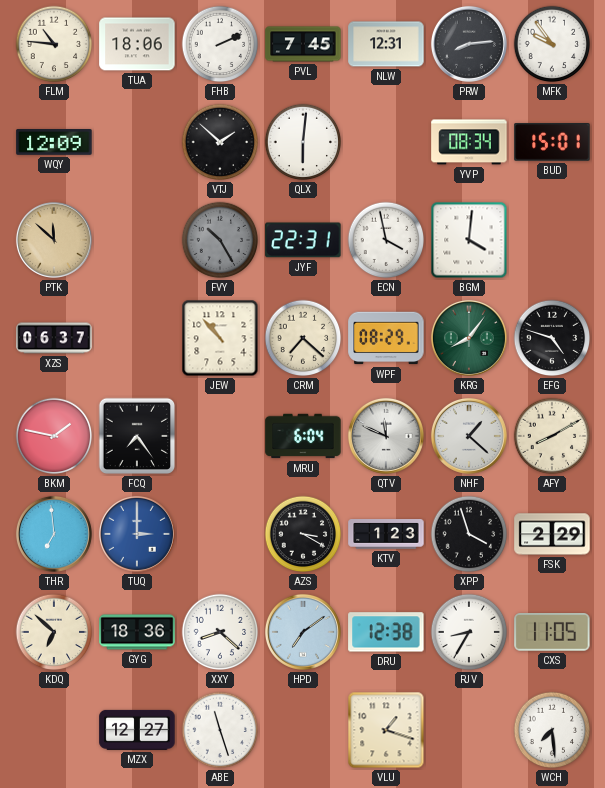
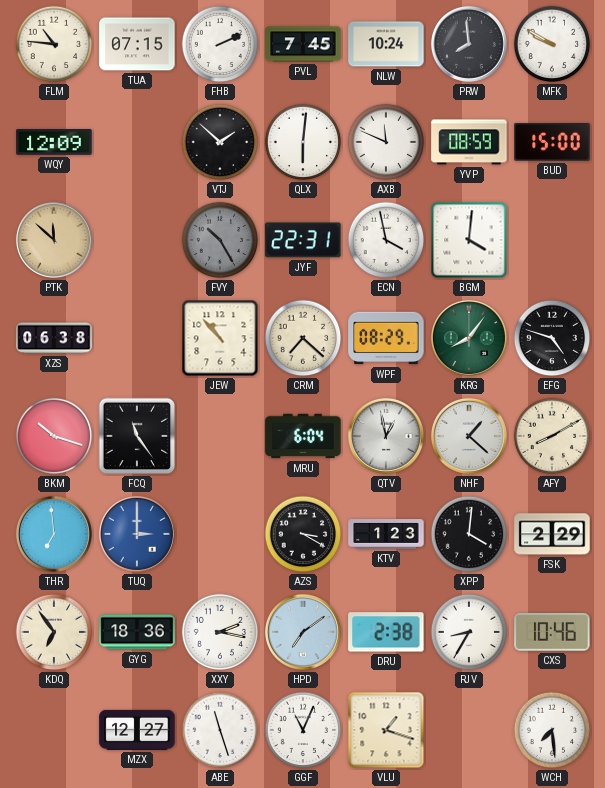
TUA: 18:06 -> 07:15
NLW: 12:31 -> 10:24
PRW: 8:14 -> 7:59
MFK: 9:54 -> 9:50
AXB: none -> 11:49
YVP: 08:34 -> 08:59
BUD: 15:01 -> 15:00
XZS: 06:37 -> 06:38
BKM: 1:47 -> 10:18
FCQ: 7:24 -> 11:24
QTV: 11:49 -> 12:58
XPP: 3:57 -> 4:01
KDQ: 6:52 -> 6:54
XXY: 8:22 -> 2:17
DRU: 12:38 -> 2:38
CXS: 11:05 -> 10:46
GGF: none -> 11:04
